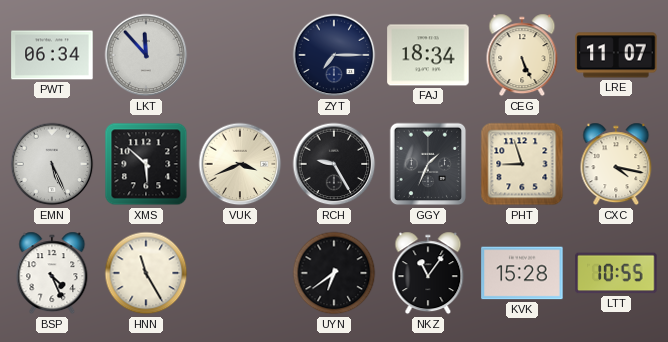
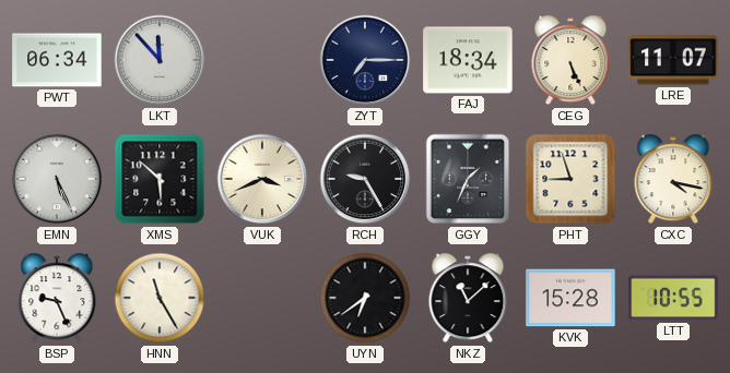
BSP: 4:26 -> 9:26
NKZ: 11:06 -> 11:08
